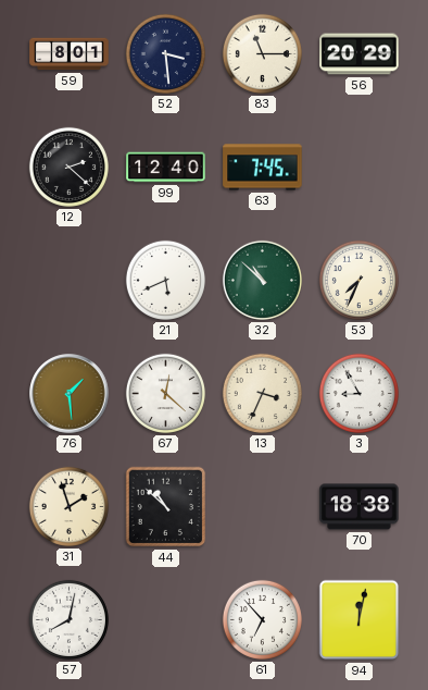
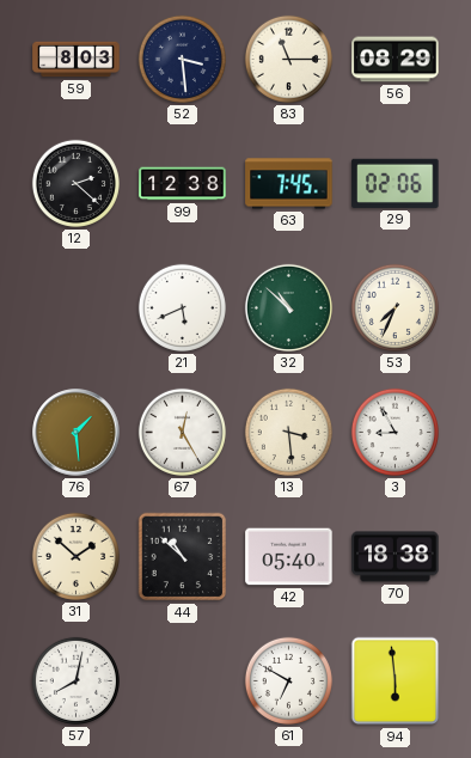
59: 8:01 -> 8:03
56: 20:29 -> 08:29
99: 12:40 -> 12:38
29: none -> 02:06
67: 12:22 -> 12:25
13: 3:34 -> 3:29
31: 1:57 -> 1:52
42: none -> 05:40
61: 6:53 -> 6:50
94: 12:02 -> 5:59
